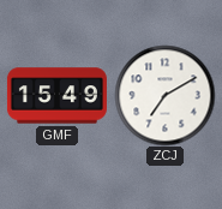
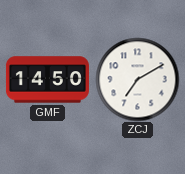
GMF: 15:49 -> 14:50
